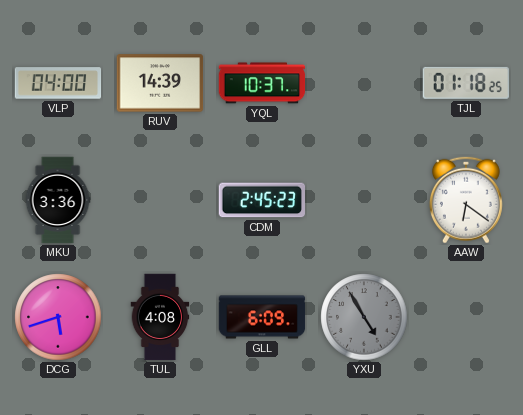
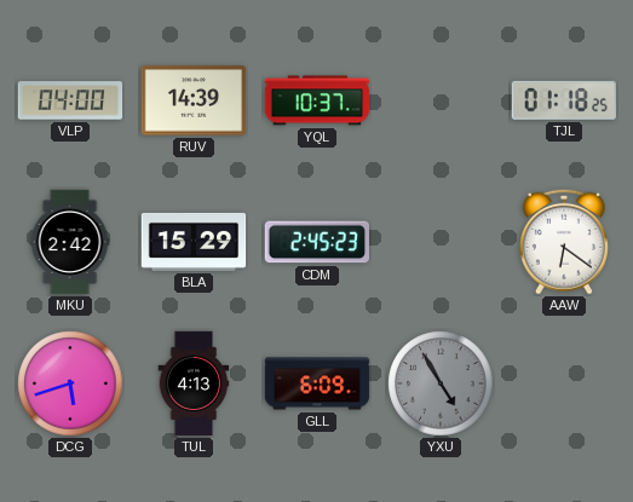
MKU: 3:36 -> 2:42
BLA: none -> 15:29
TUL: 4:08 -> 4:13
